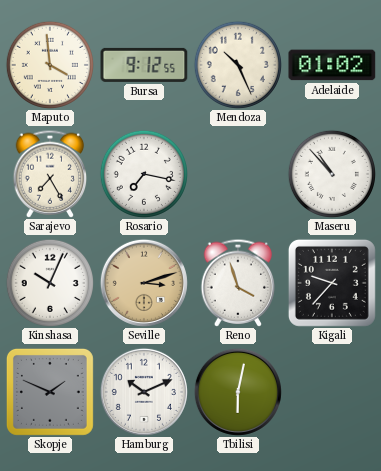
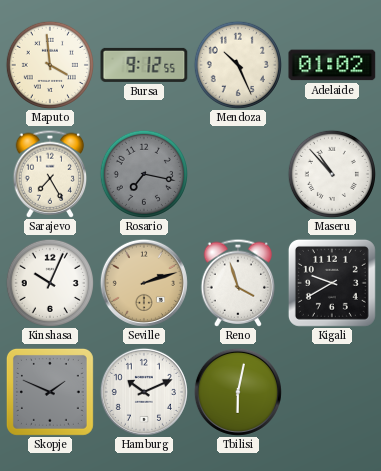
Rosario dial: white -> grey
Seville: 3:12 -> 2:12
Kigali: 9:37 -> 9:40
